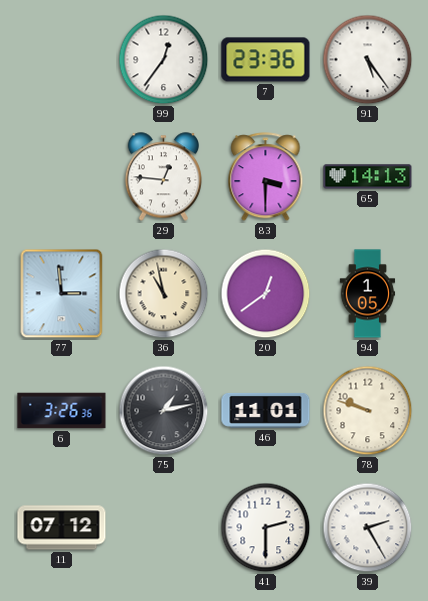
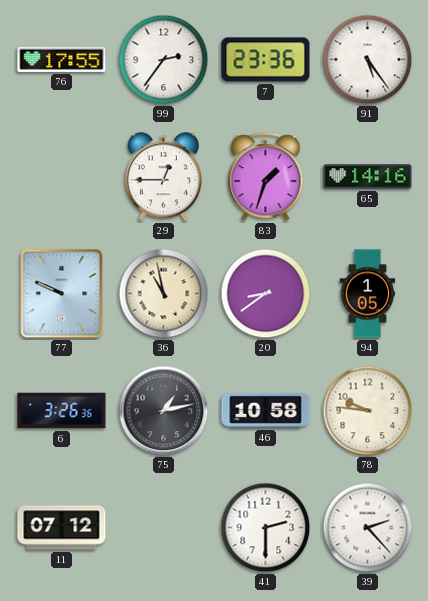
76: none -> 17:55
99: 12:36 -> 2:36
29: 12:46 -> 12:45
83: 3:30 -> 1:33
65: 14:13 -> 14:16
77: 2:59 -> 9:49
20: 12:39 -> 8:39
46: 11:01 -> 10:58
78: 9:48 -> 9:46
39: 2:25 -> 2:23
